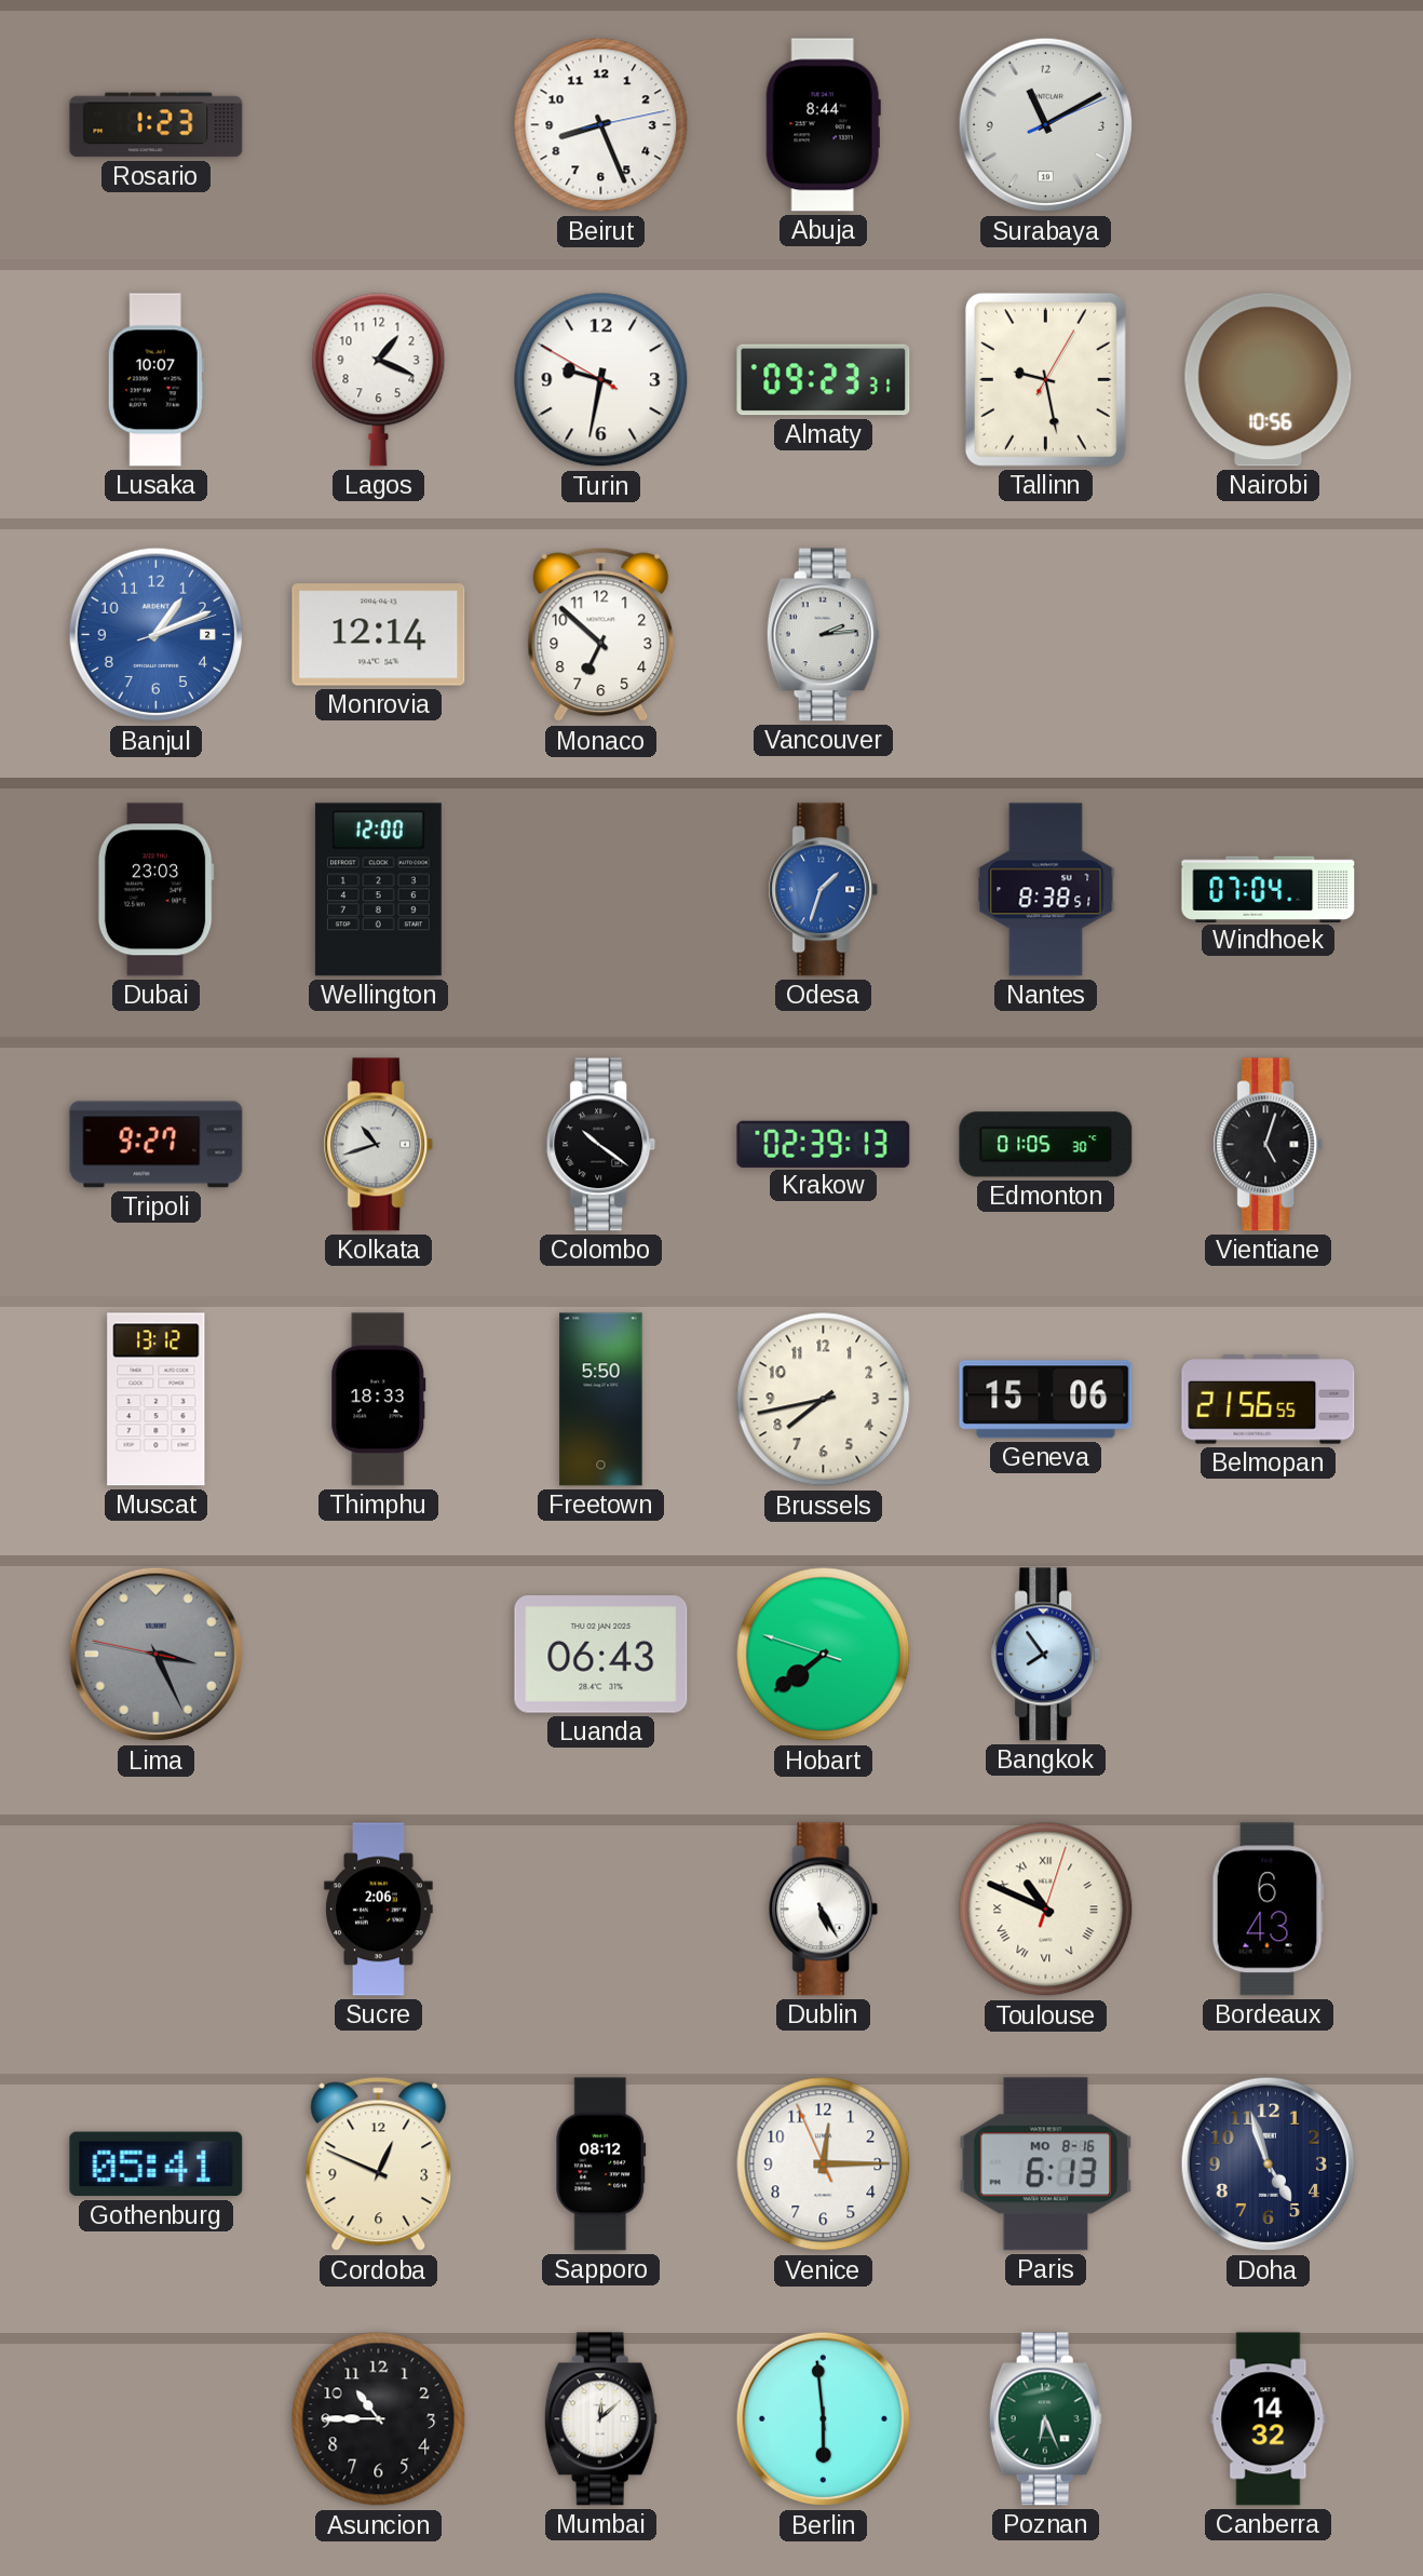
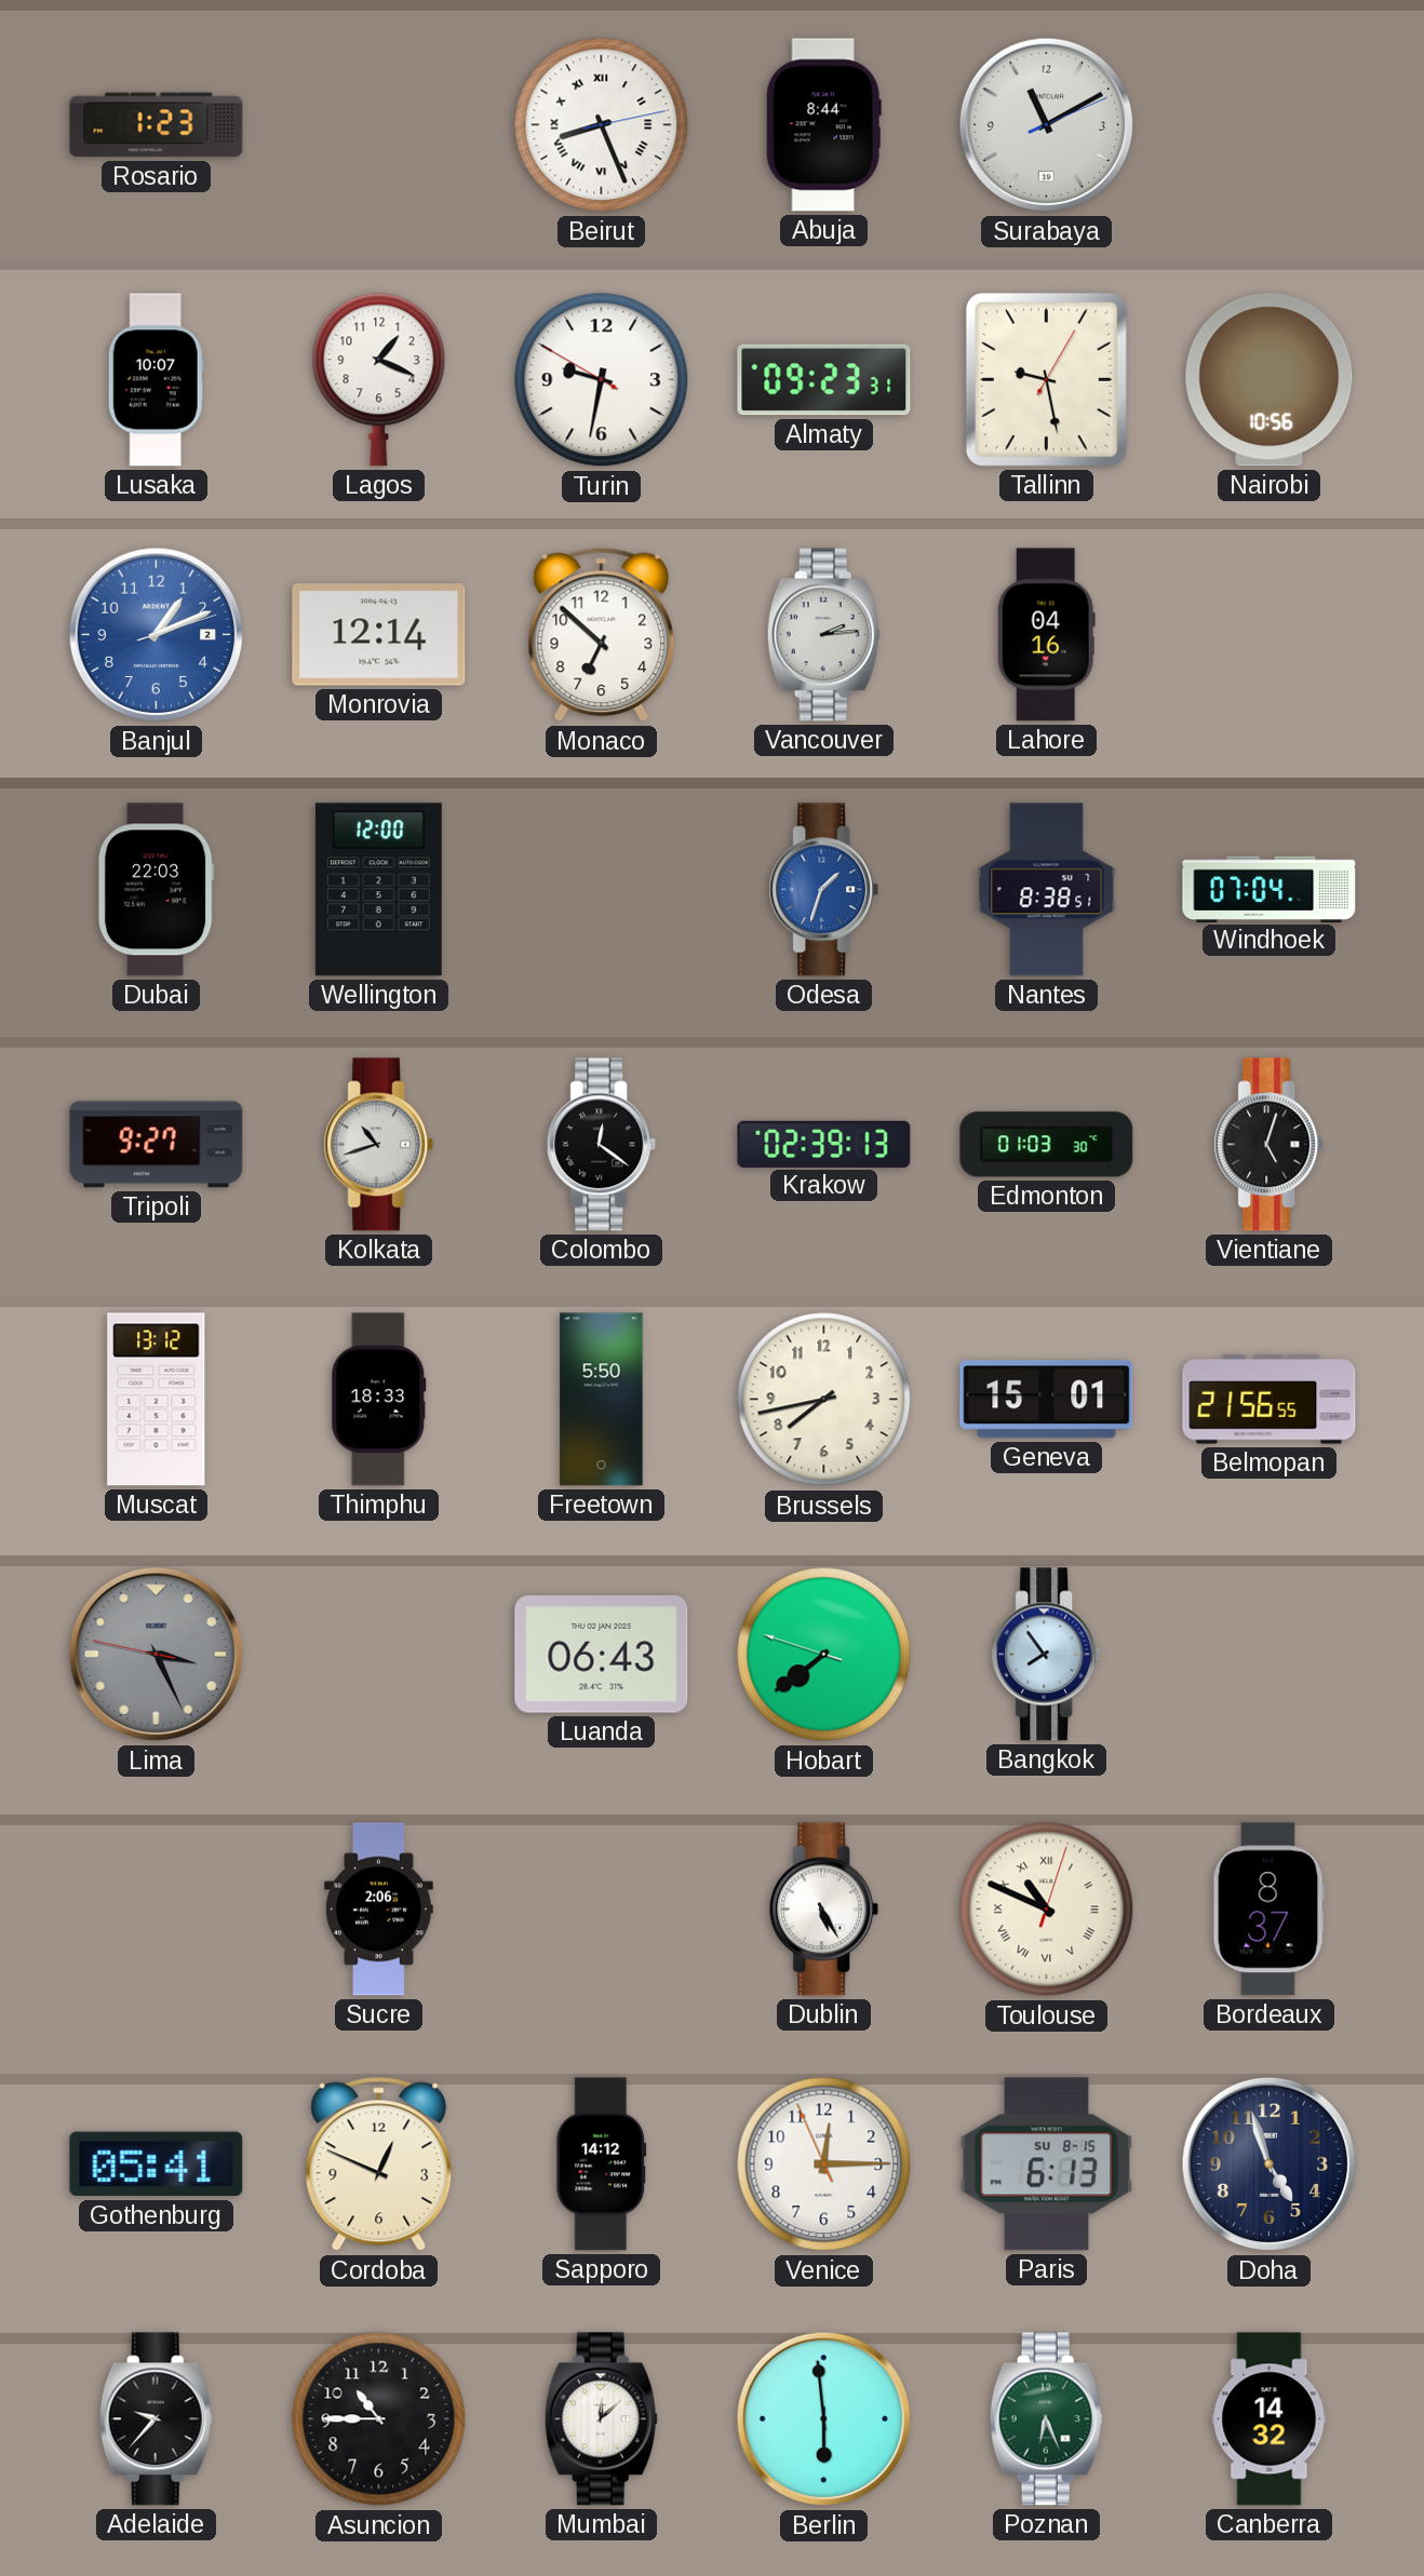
Beirut numerals: Arabic -> Roman
Lahore: none -> 04:16
Dubai: 23:03 -> 22:03
Colombo: 10:21 -> 12:21
Edmonton: 01:05 -> 01:03
Geneva: 15:06 -> 15:01
Bordeaux: 6:43 -> 8:37
Sapporo: 08:12 -> 14:12
Paris date: MO 8-16 -> SU 8-15
Adelaide: none -> 9:37
